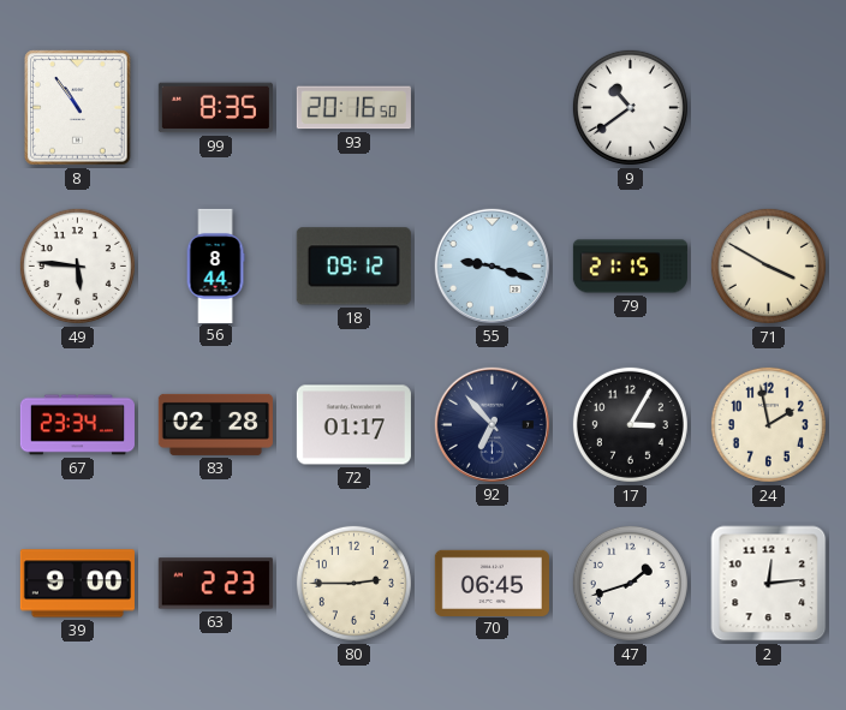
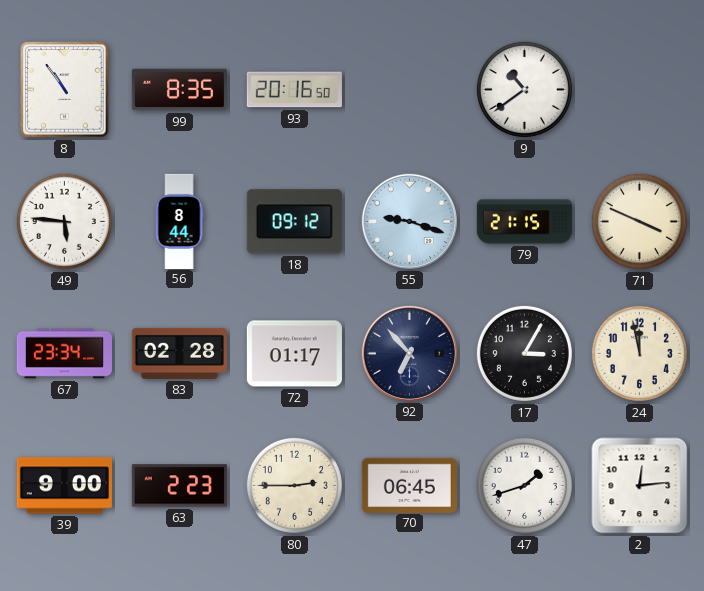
71: 3:50 -> 3:49
24: 1:58 -> 11:58
